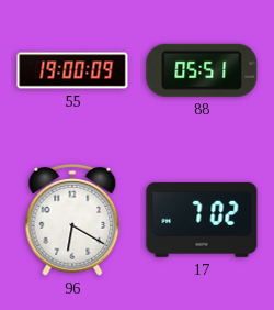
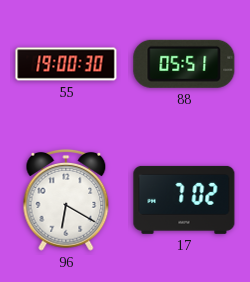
55: 19:00:09 -> 19:00:30
